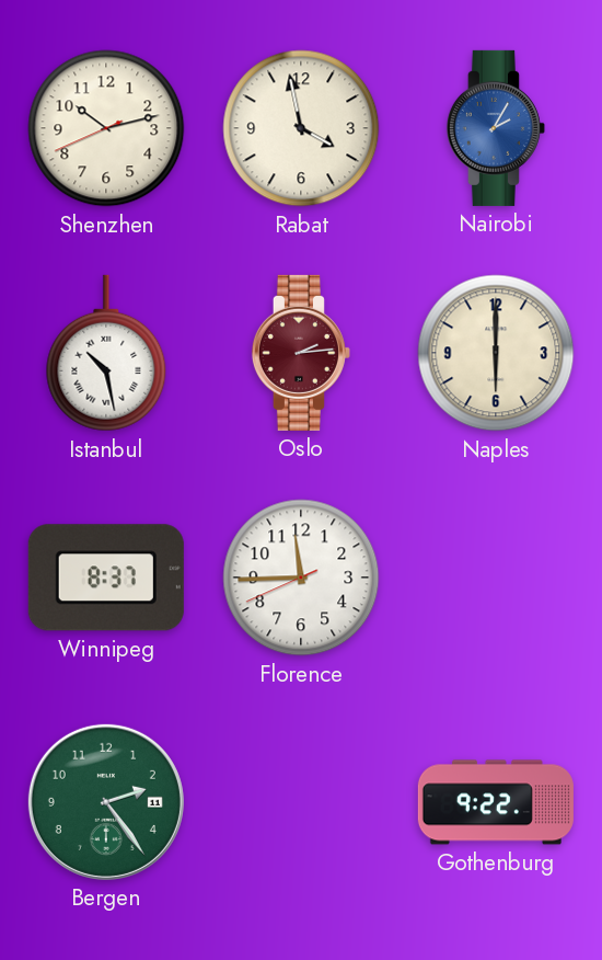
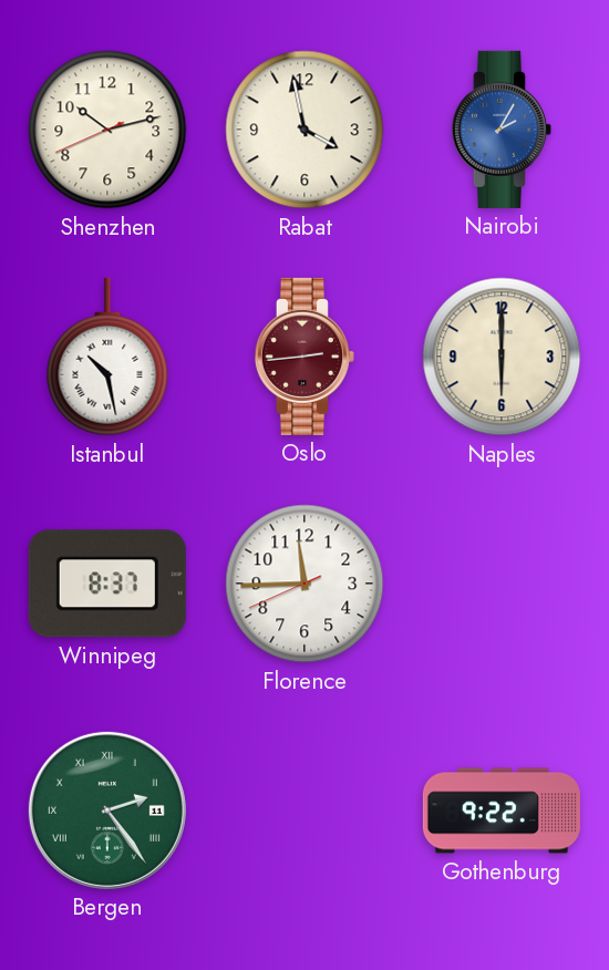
Oslo: 2:14 -> 2:44
Bergen numerals: Arabic -> Roman
